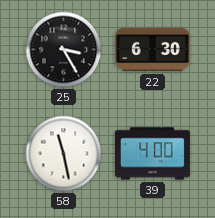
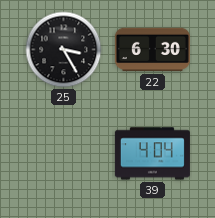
58: 11:28 -> none
39: 4:00 -> 4:04
